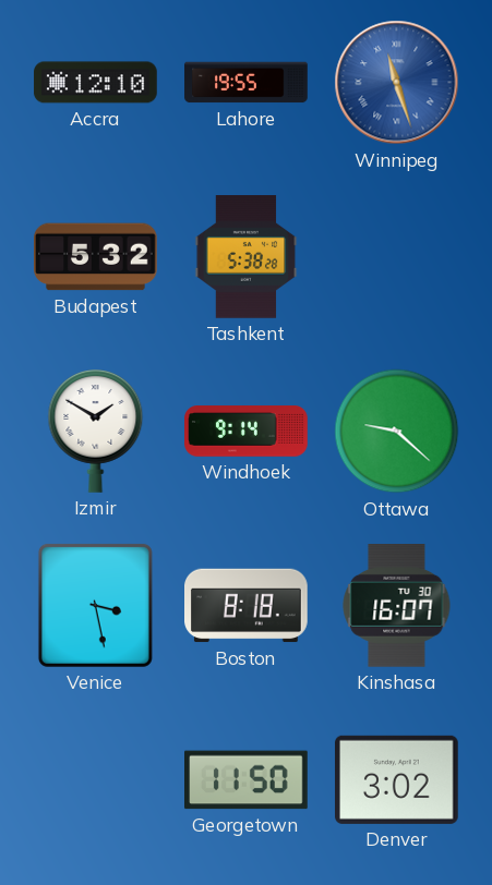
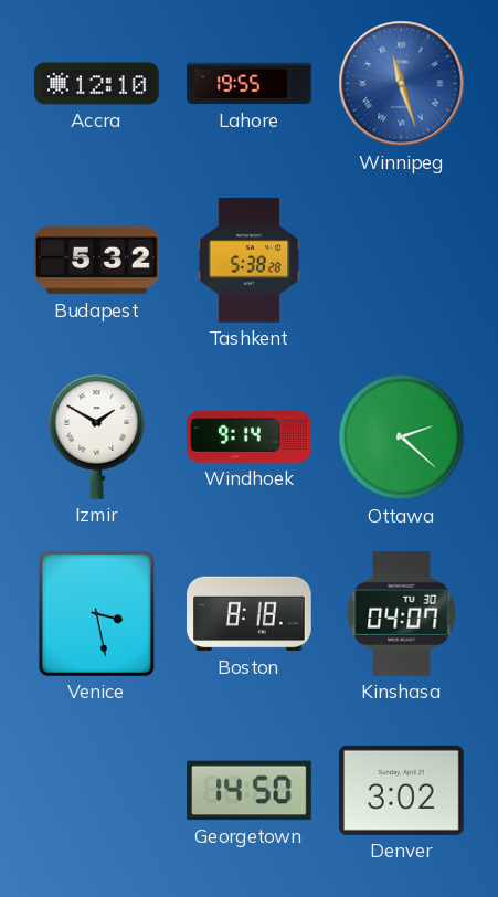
Ottawa: 9:22 -> 2:22
Kinshasa: 16:07 -> 04:07
Georgetown: 11:50 -> 14:50
